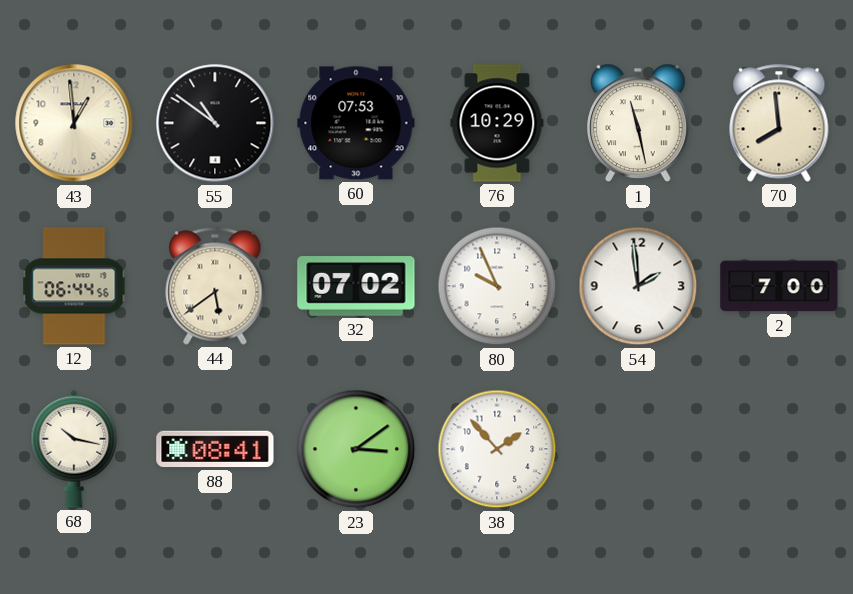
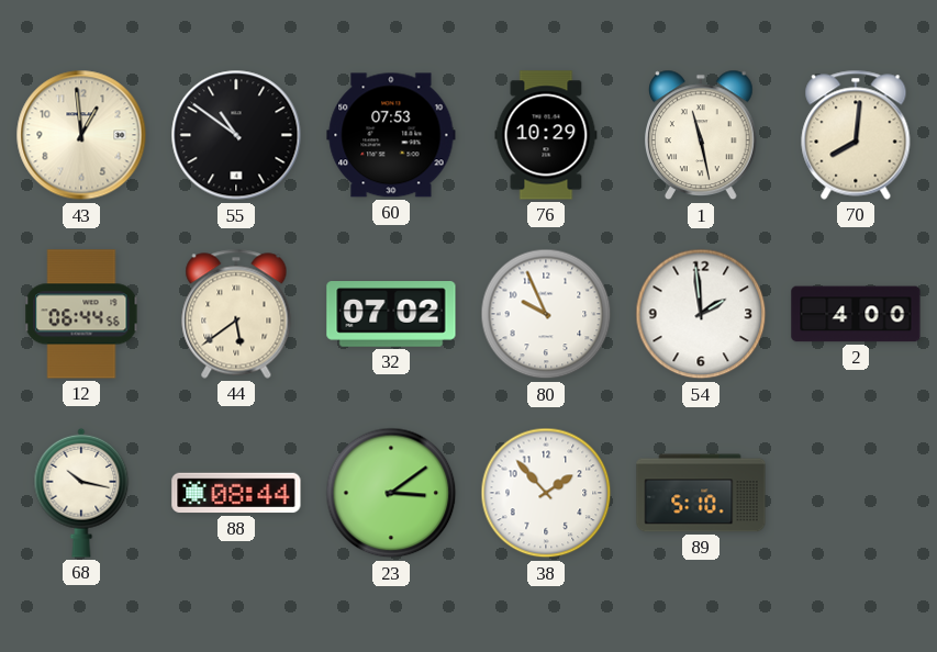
70: 7:59 -> 8:01
2: 7:00 -> 4:00
88: 08:41 -> 08:44
89: none -> 5:10
